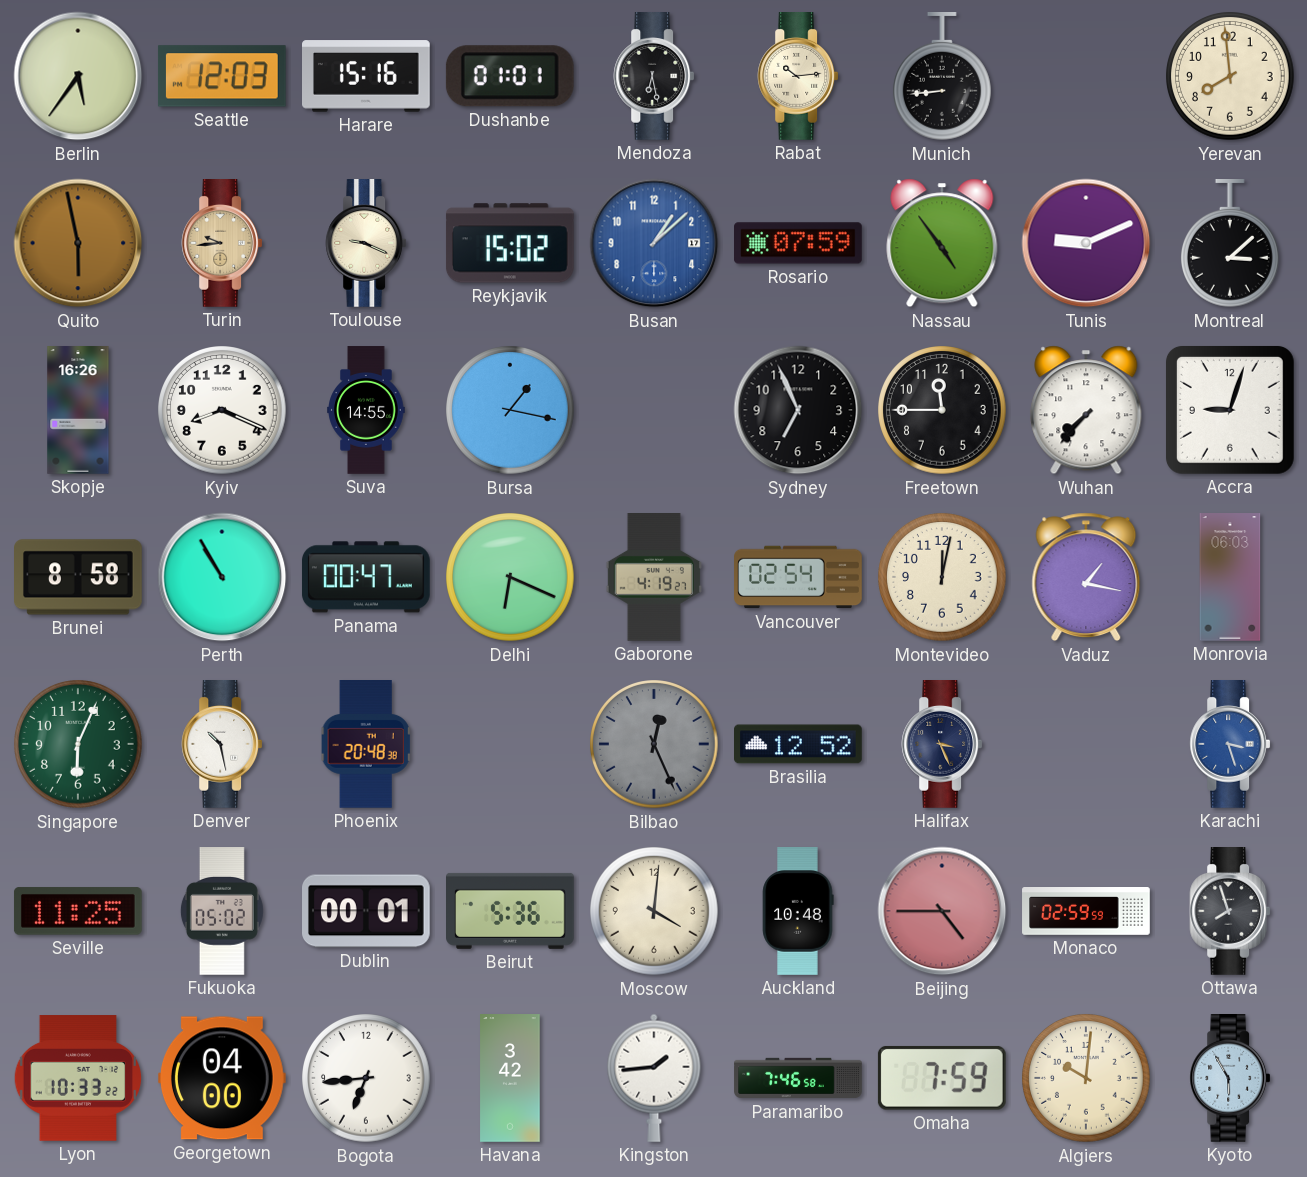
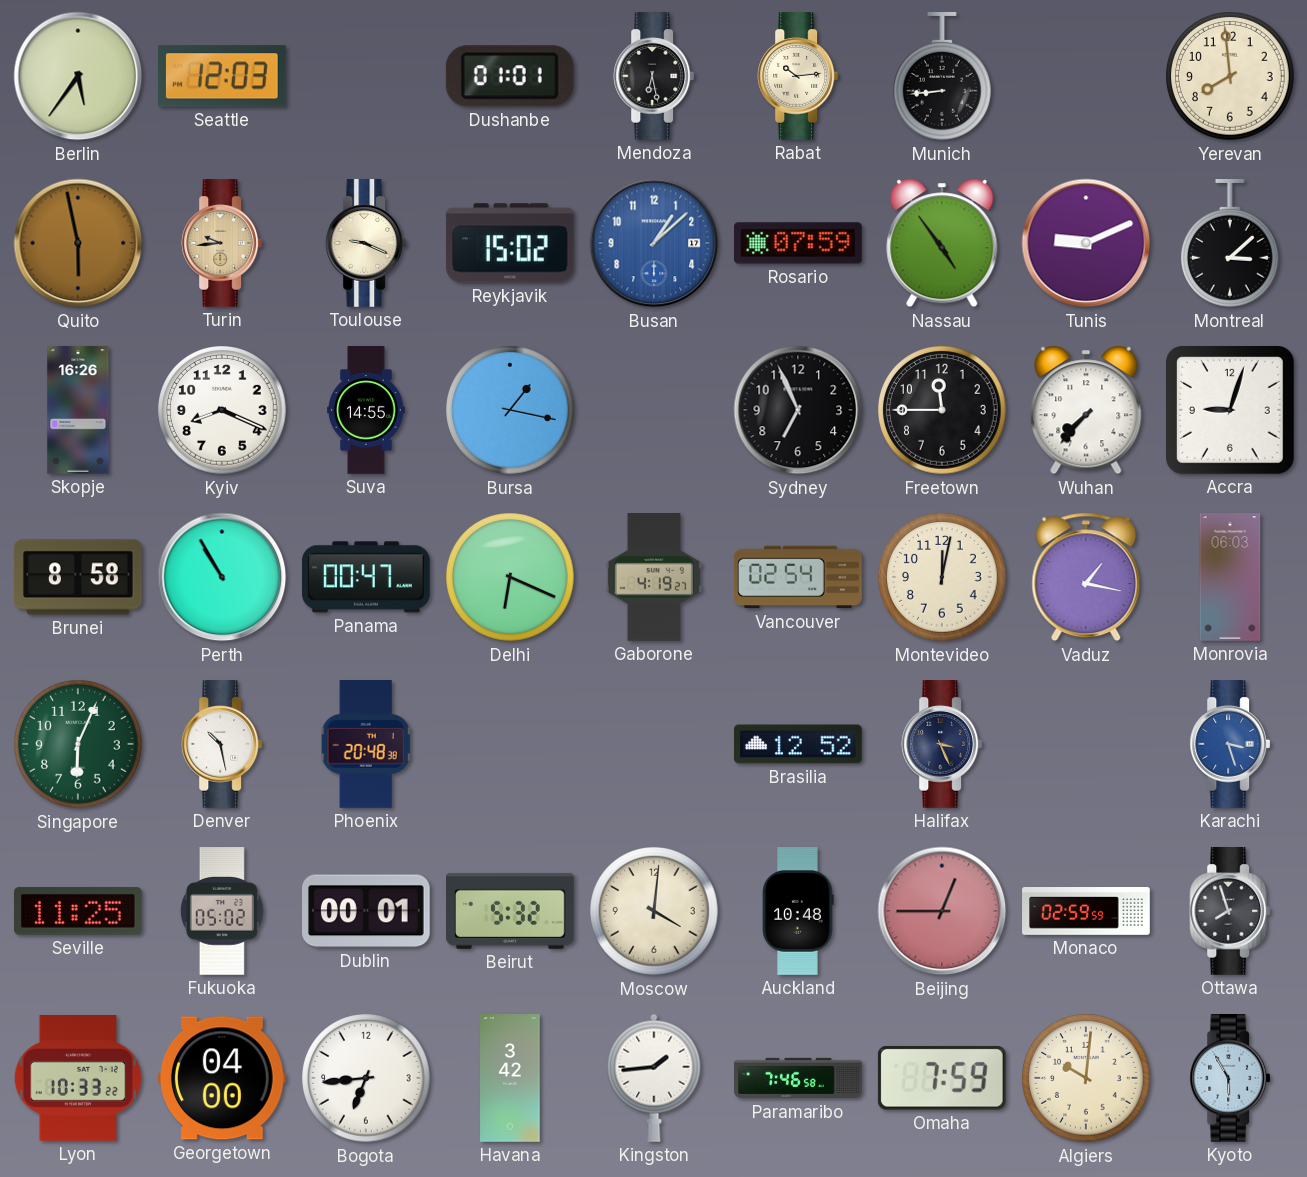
Harare: 15:16 -> none
Bilbao: 12:26 -> none
Beirut: 5:36 -> 5:32
Beijing: 4:45 -> 12:45
